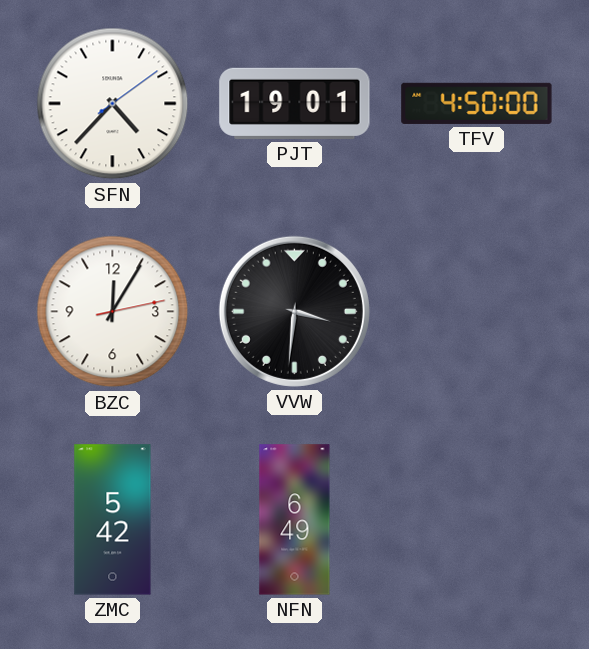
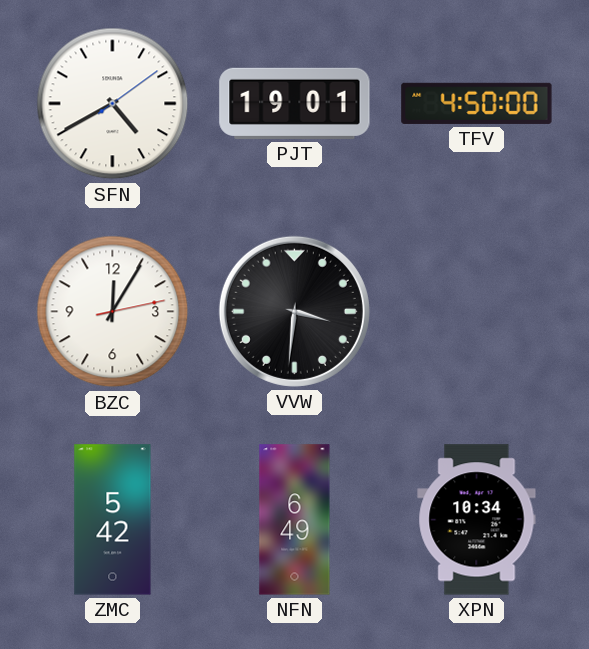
SFN: 4:37 -> 4:40
XPN: none -> 10:34
